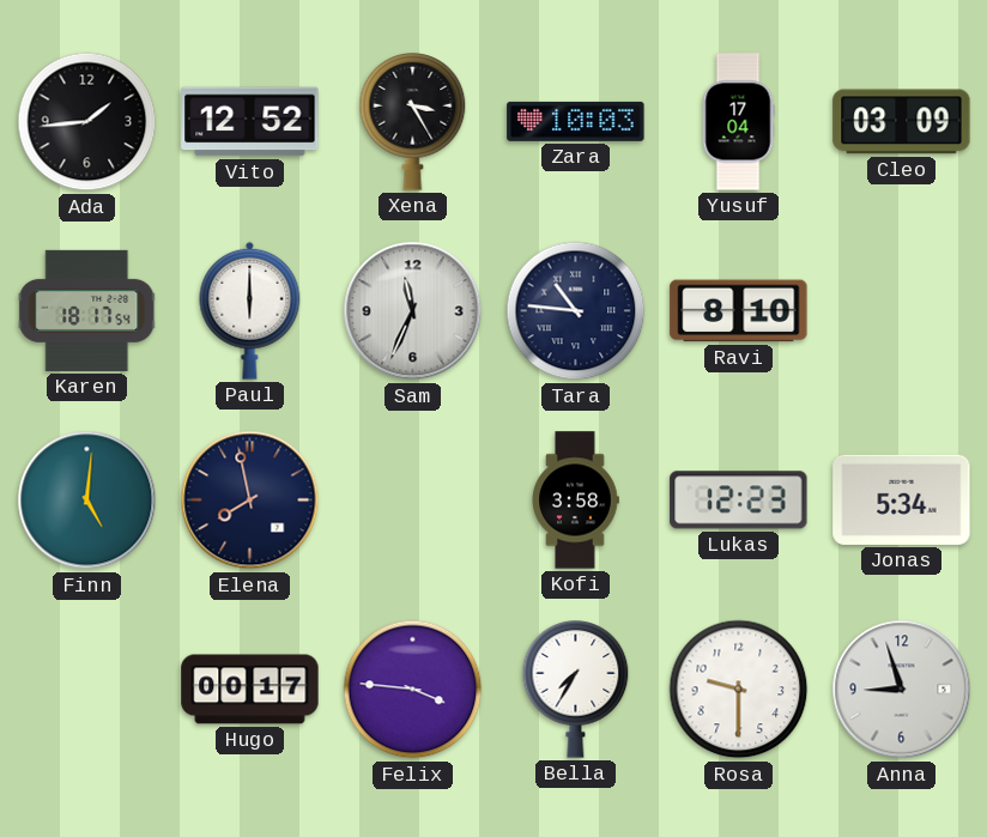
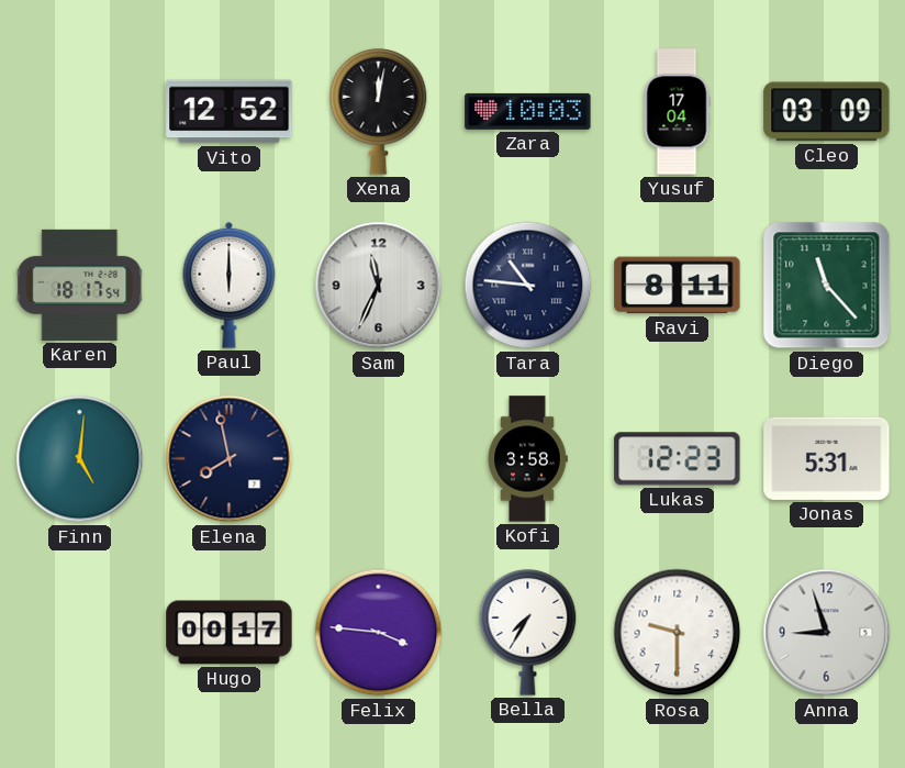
Ada: 1:44 -> none
Xena: 3:25 -> 12:02
Ravi: 8:10 -> 8:11
Diego: none -> 11:23
Jonas: 5:34 -> 5:31
